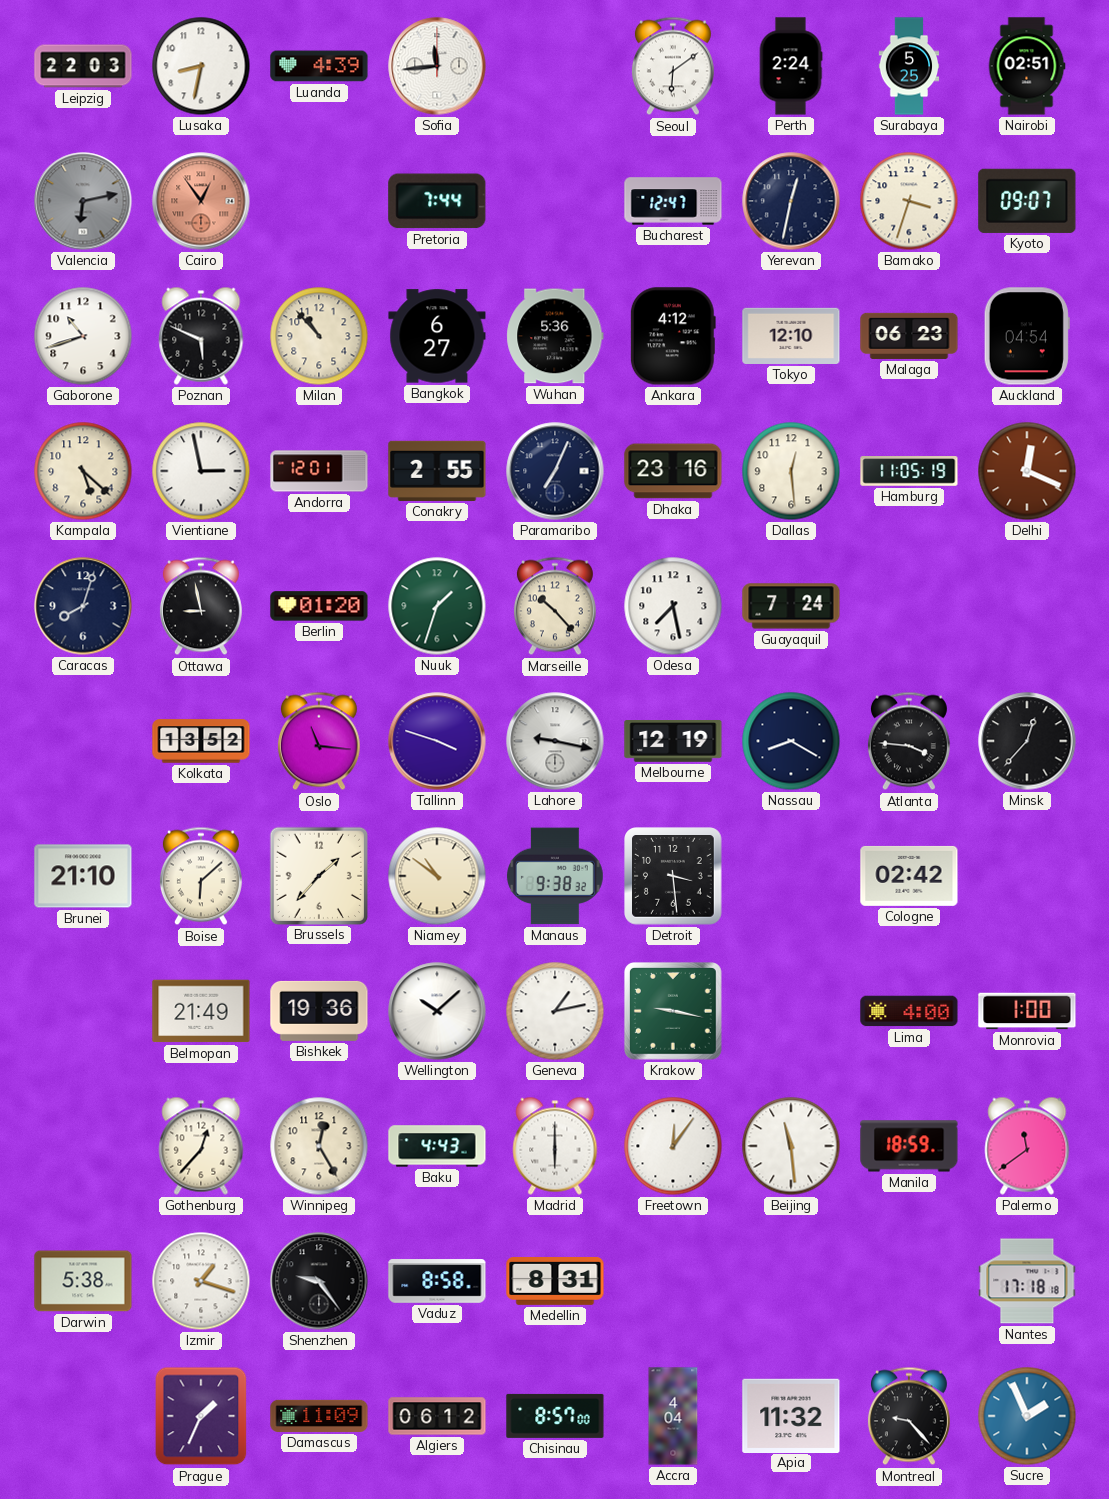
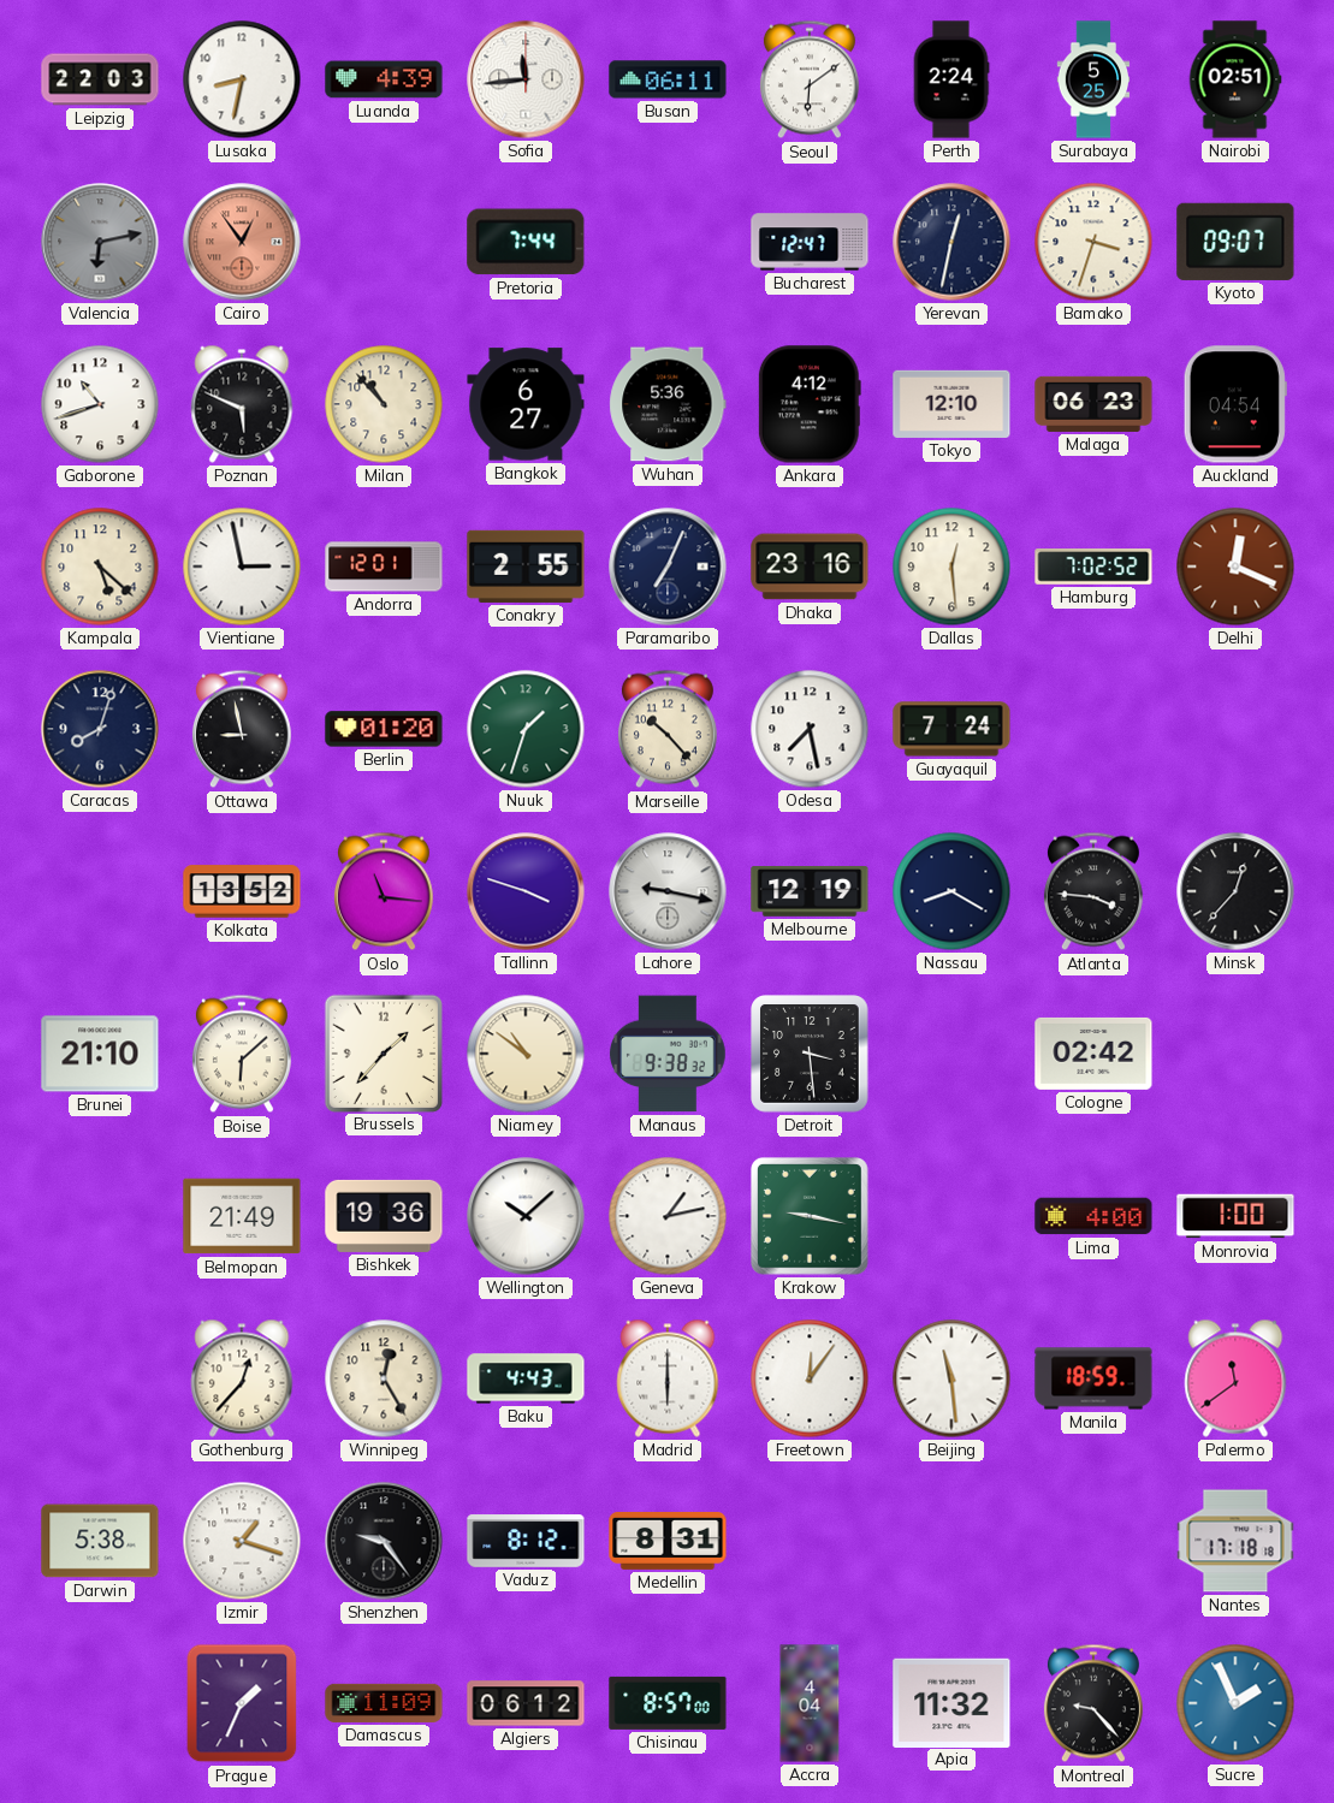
Busan: none -> 06:11
Hamburg: 11:05 -> 7:02
Vaduz: 8:58 -> 8:12
